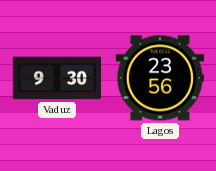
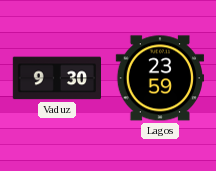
Lagos: 23:56 -> 23:59
